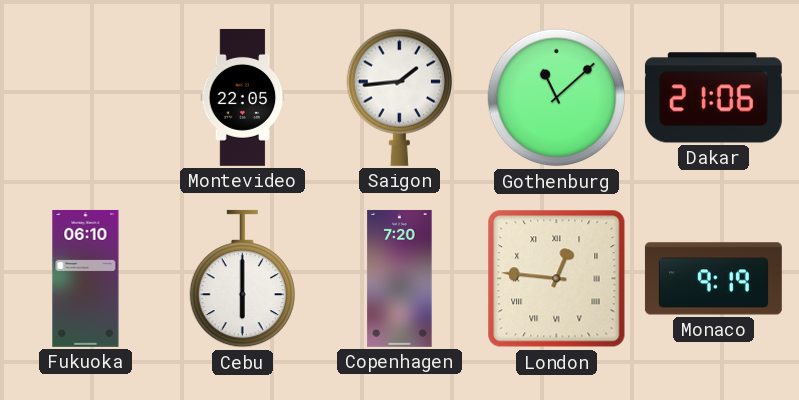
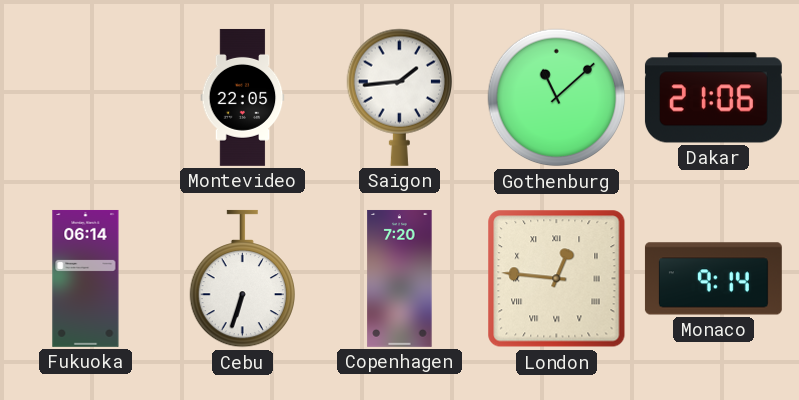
Fukuoka: 06:10 -> 06:14
Cebu: 6:00 -> 6:33
Monaco: 9:19 -> 9:14
